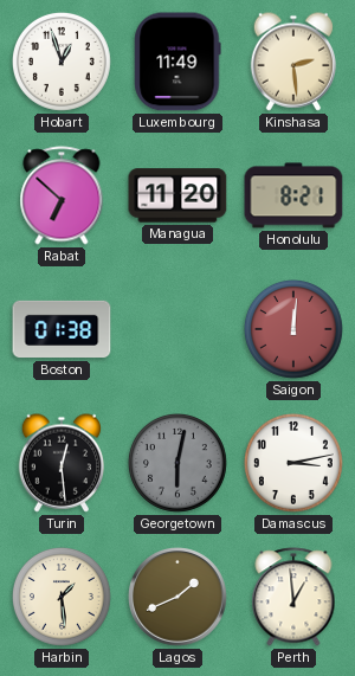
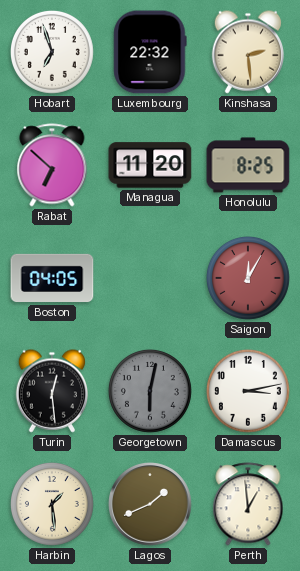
Hobart: 12:57 -> 6:57
Luxembourg: 11:49 -> 22:32
Honolulu: 8:21 -> 8:25
Boston: 01:38 -> 04:05
Saigon: 12:01 -> 12:05
